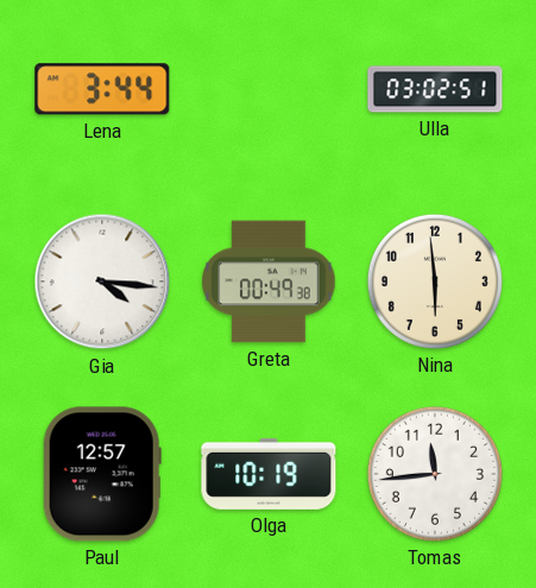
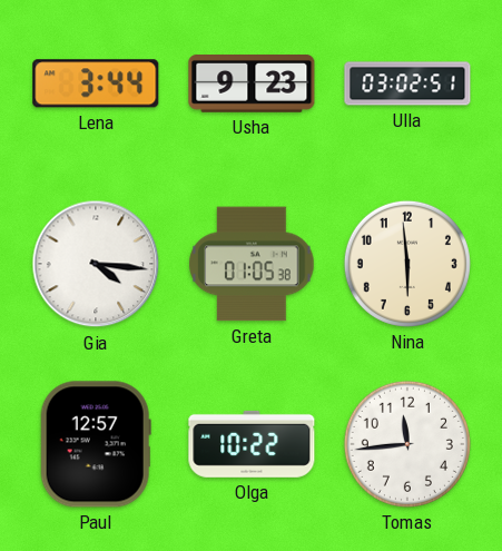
Usha: none -> 9:23
Greta: 00:49 -> 01:05
Olga: 10:19 -> 10:22
